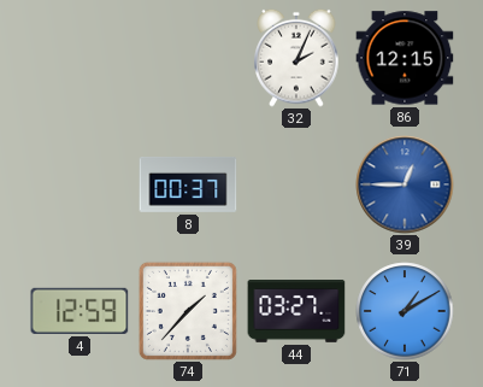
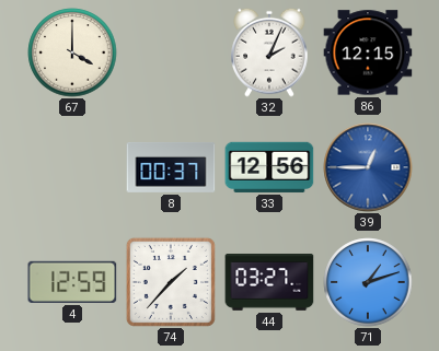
67: none -> 4:00
33: none -> 12:56
71: 1:10 -> 1:12
